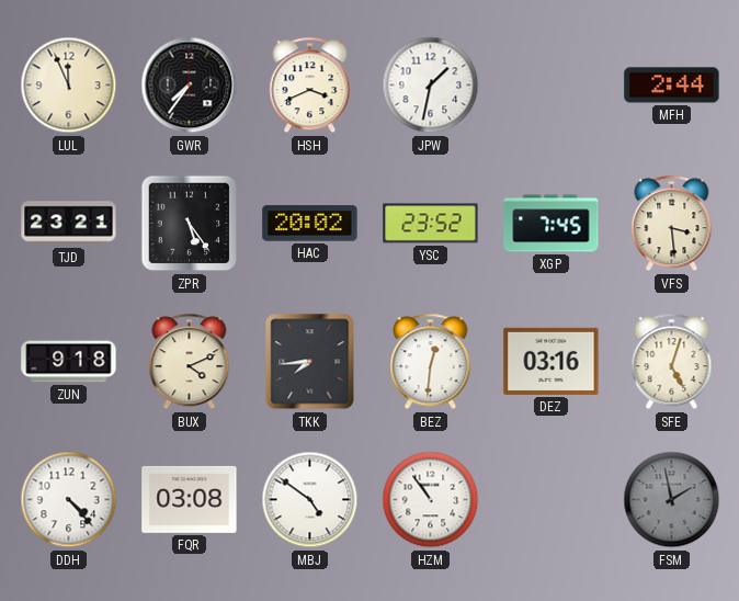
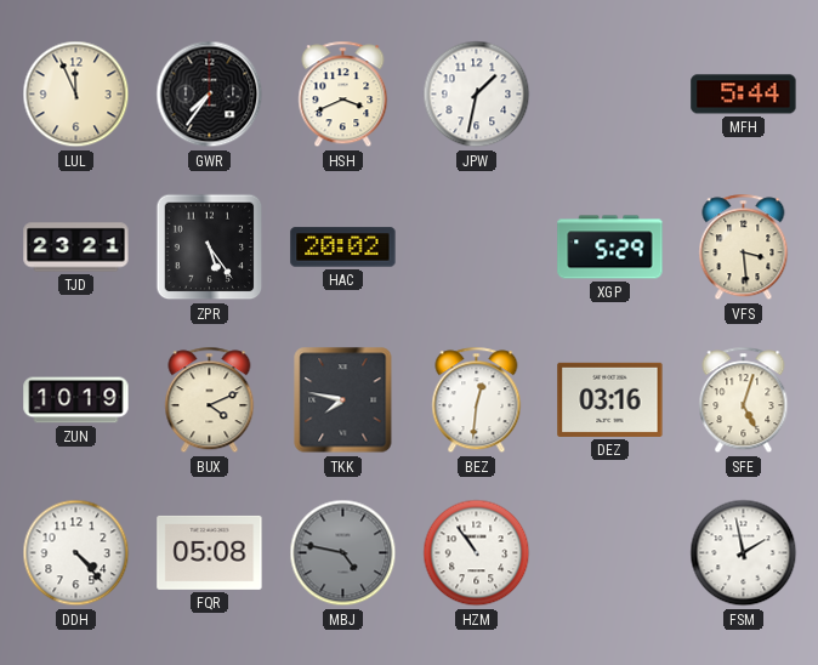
MFH: 2:44 -> 5:44
YSC: 23:52 -> none
XGP: 7:45 -> 5:29
ZUN: 9:18 -> 10:19
TKK: 7:44 -> 7:47
FQR: 03:08 -> 05:08
MBJ: 4:51 -> 4:47
MBJ dial: white -> grey
FSM dial: grey -> white
